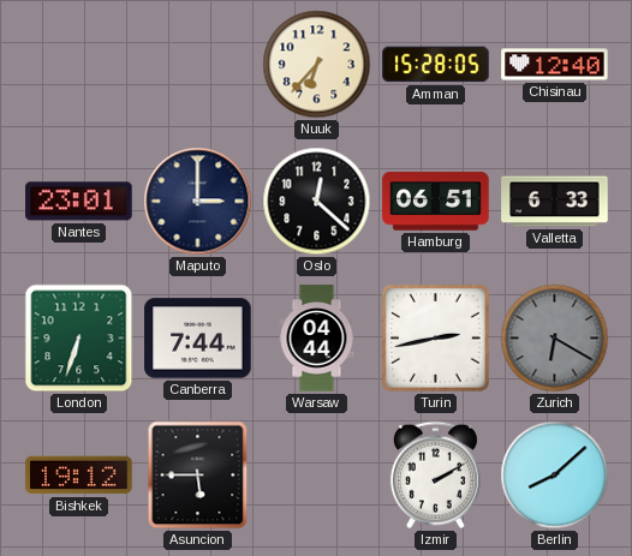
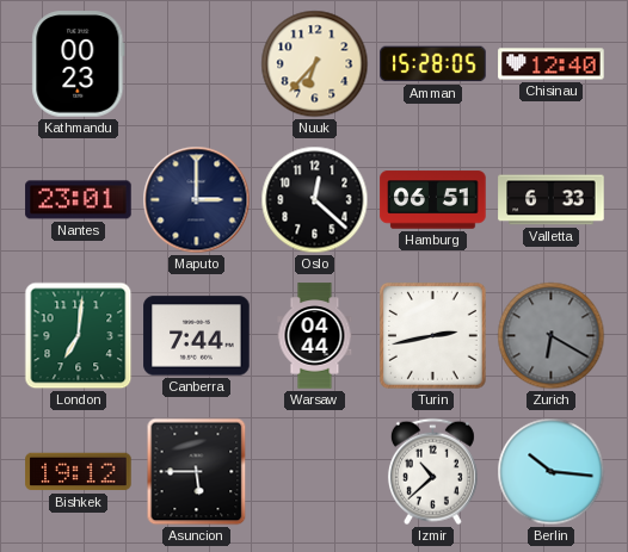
Kathmandu: none -> 00:23
London: 6:33 -> 7:01
Izmir: 2:10 -> 10:38
Berlin: 8:08 -> 10:16
